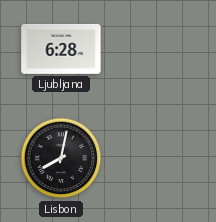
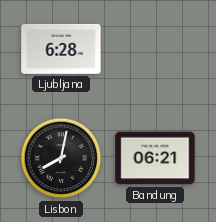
Bandung: none -> 06:21
